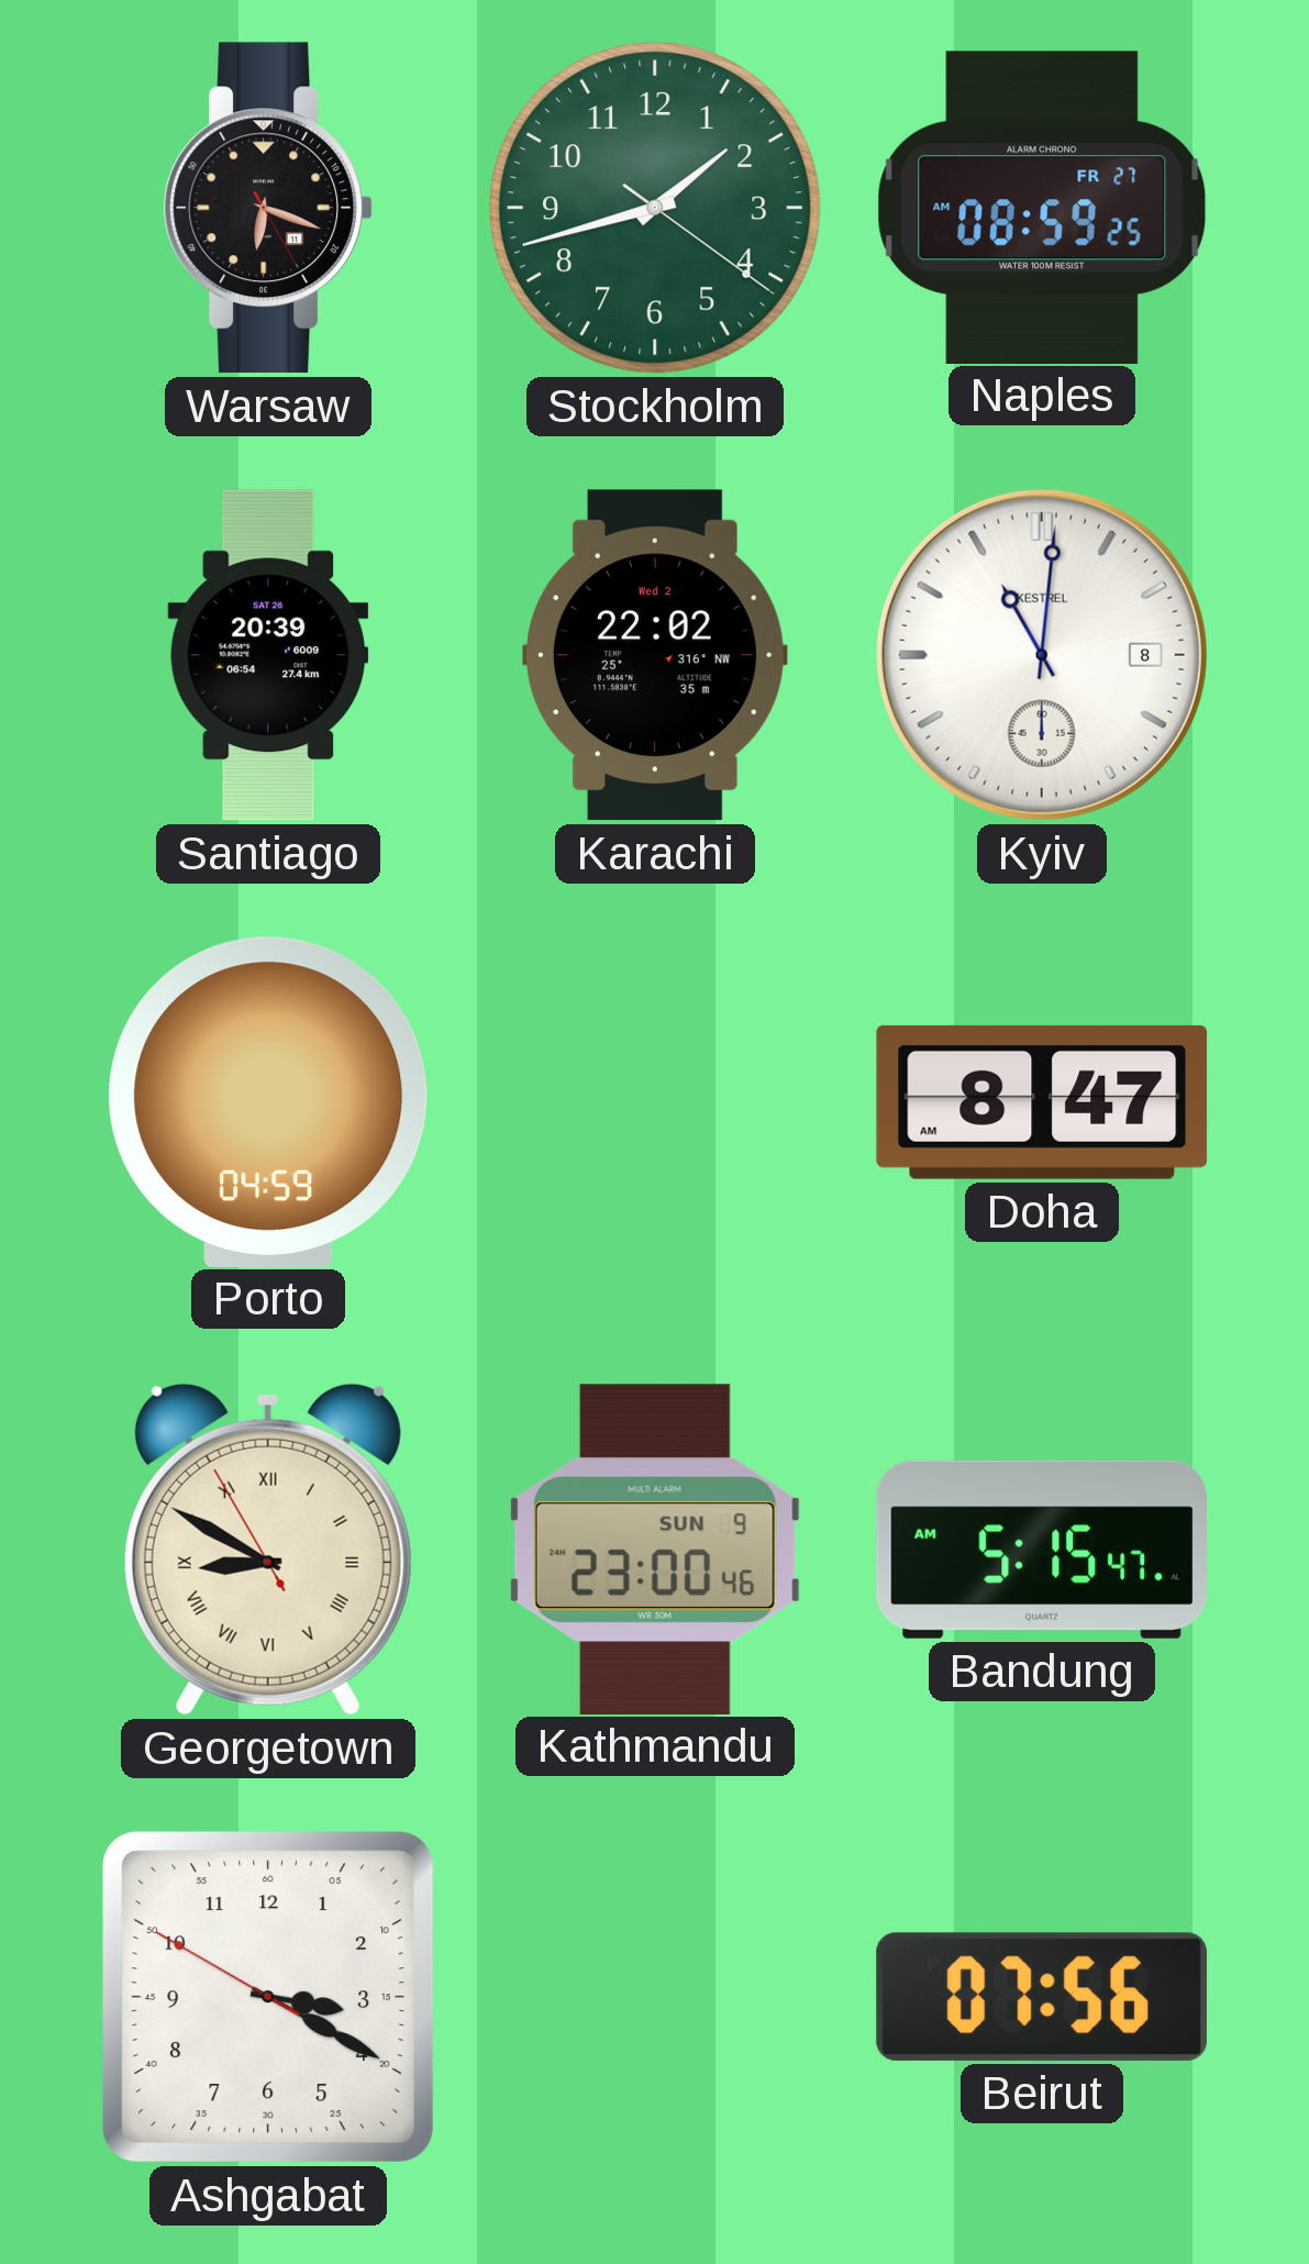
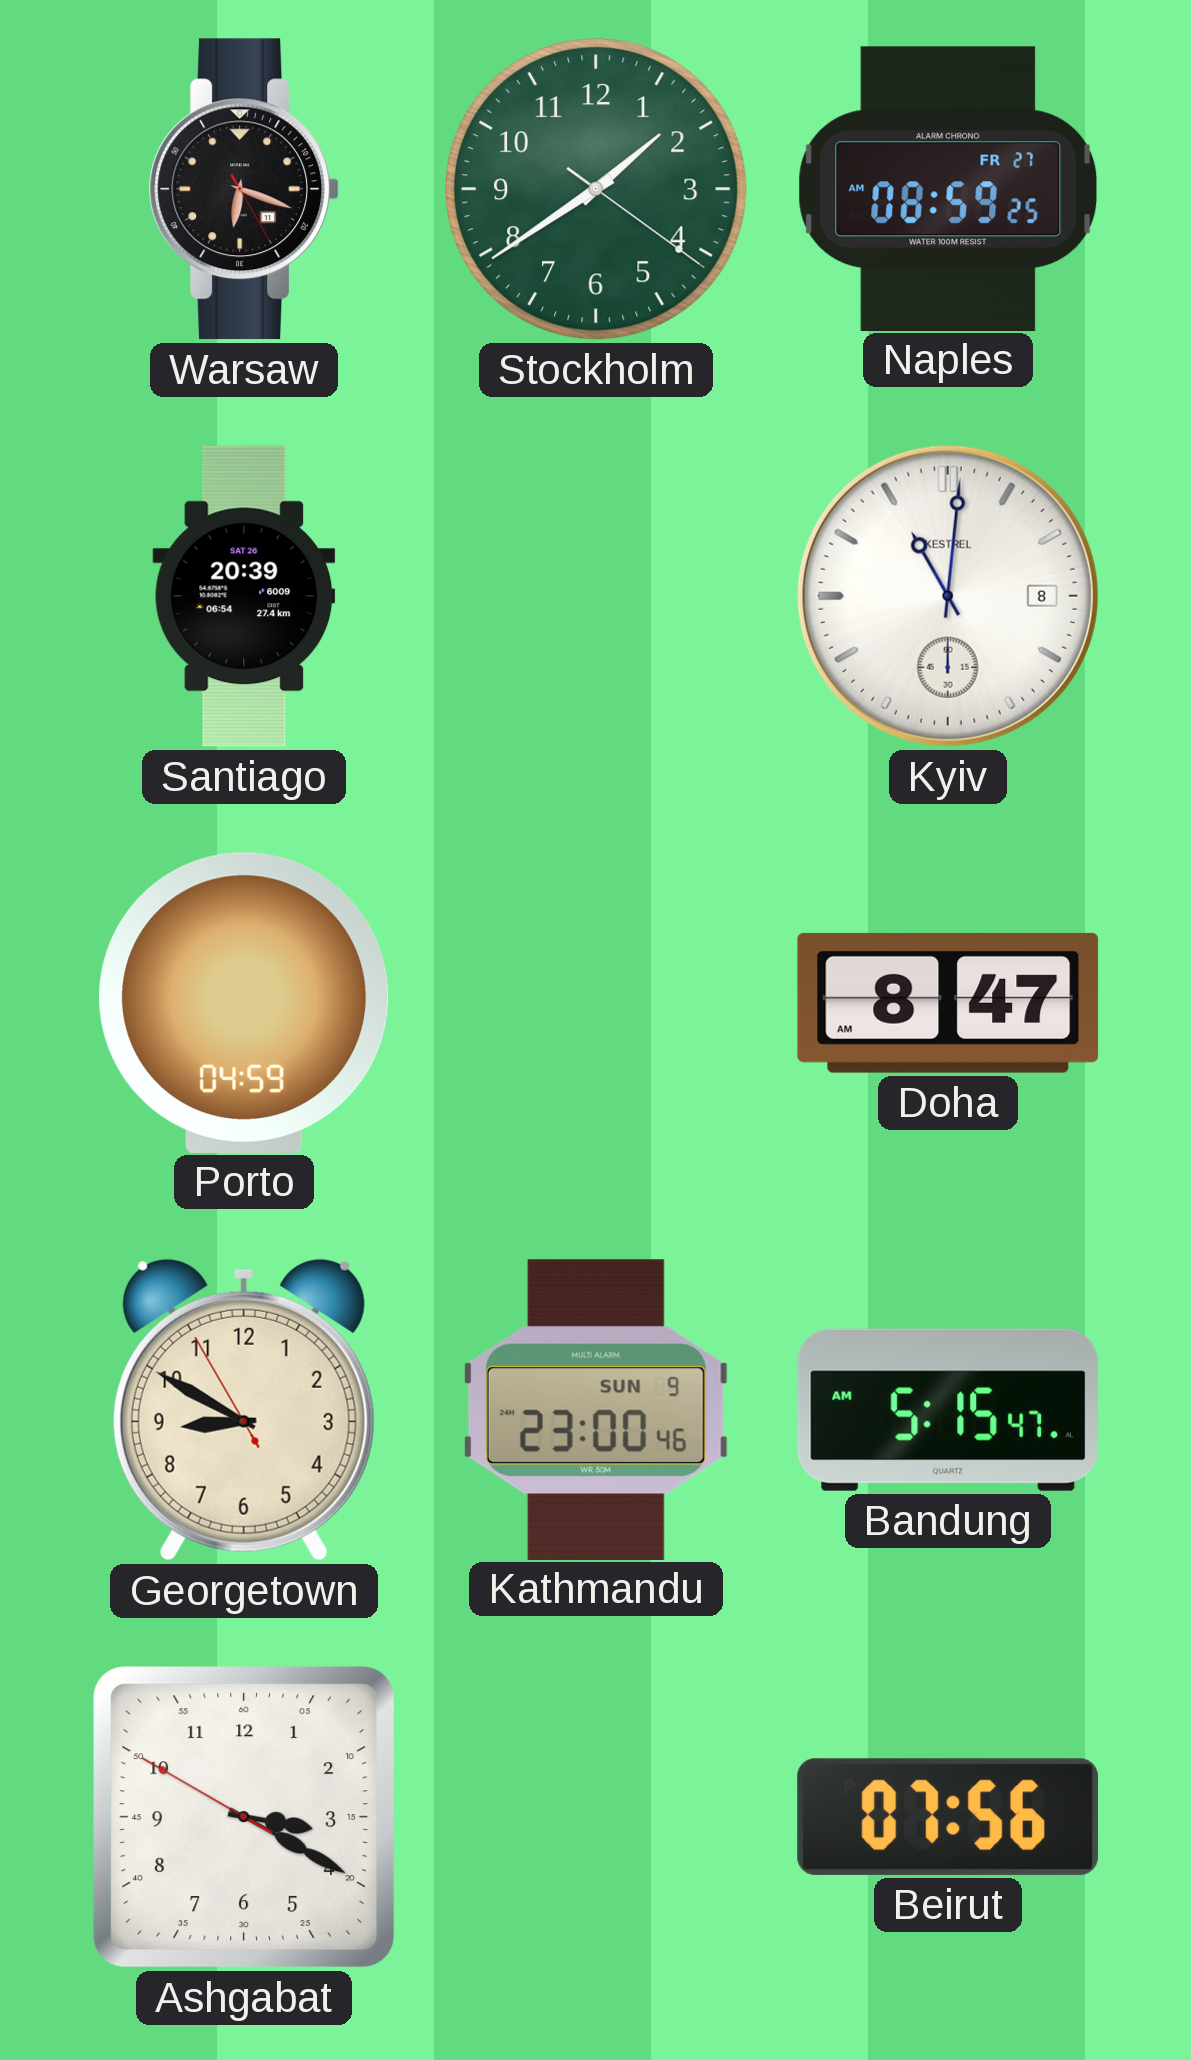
Stockholm: 1:42 -> 1:39
Karachi: 22:02 -> none
Georgetown numerals: Roman -> Arabic
